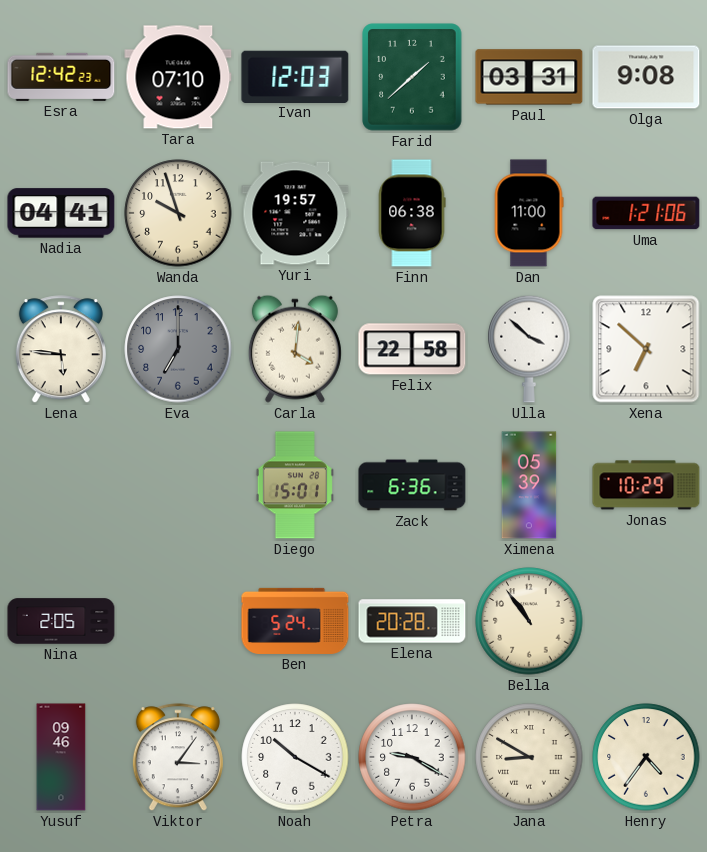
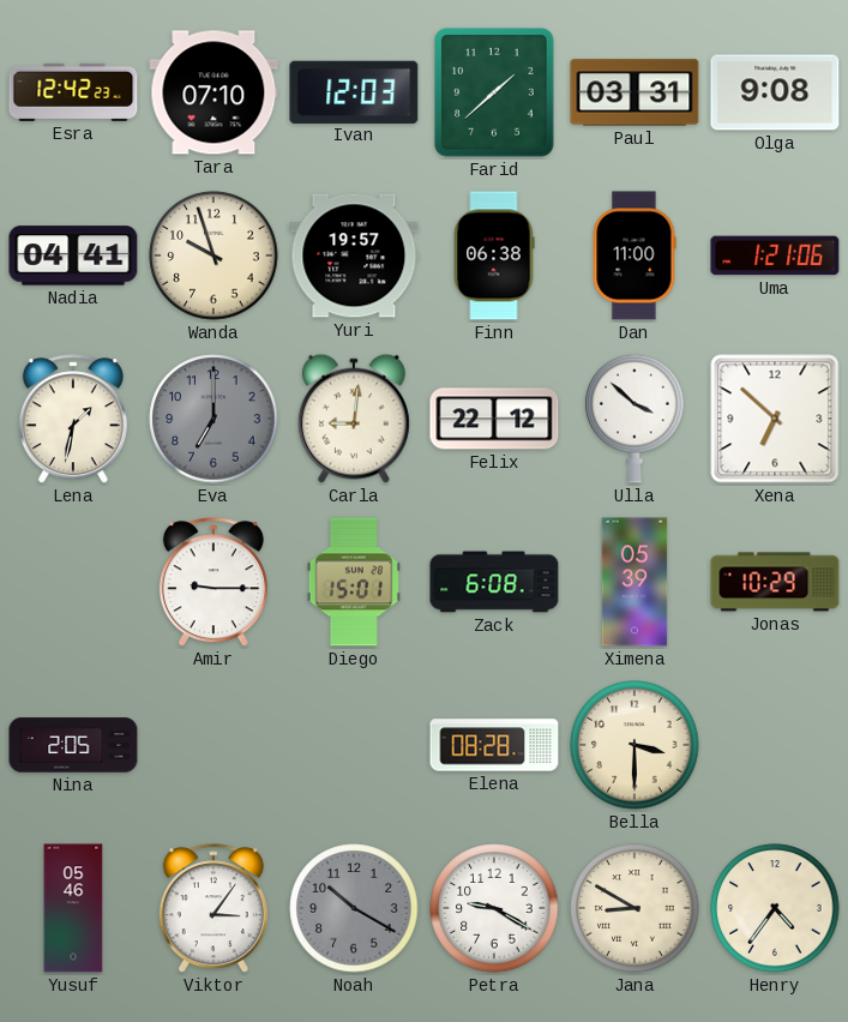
Lena: 5:46 -> 1:32
Carla: 4:01 -> 9:01
Felix: 22:58 -> 22:12
Amir: none -> 9:15
Zack: 6:36 -> 6:08
Ben: 5:24 -> none
Elena: 20:28 -> 08:28
Bella: 10:54 -> 3:30
Yusuf: 09:46 -> 05:46
Noah dial: white -> grey
